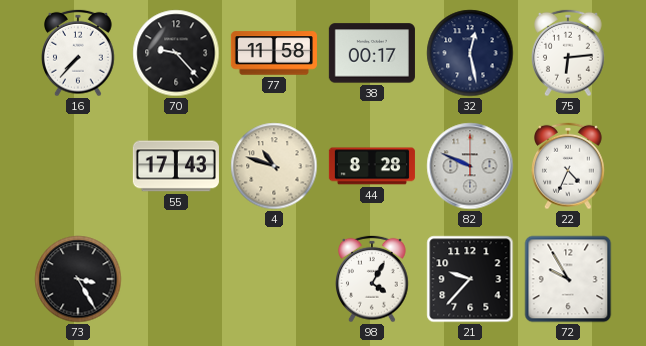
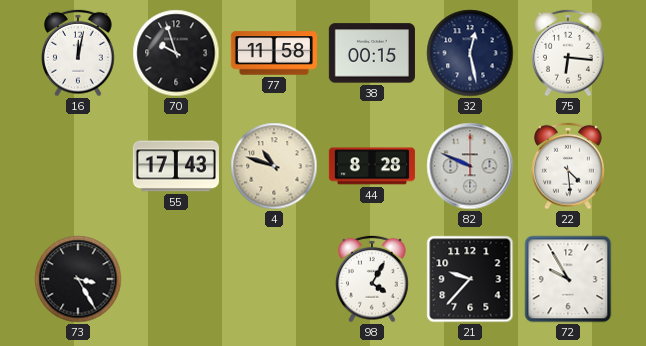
16: 7:37 -> 12:02
70: 9:23 -> 9:57
38: 00:17 -> 00:15
75: 6:14 -> 6:16
22: 4:34 -> 4:29
